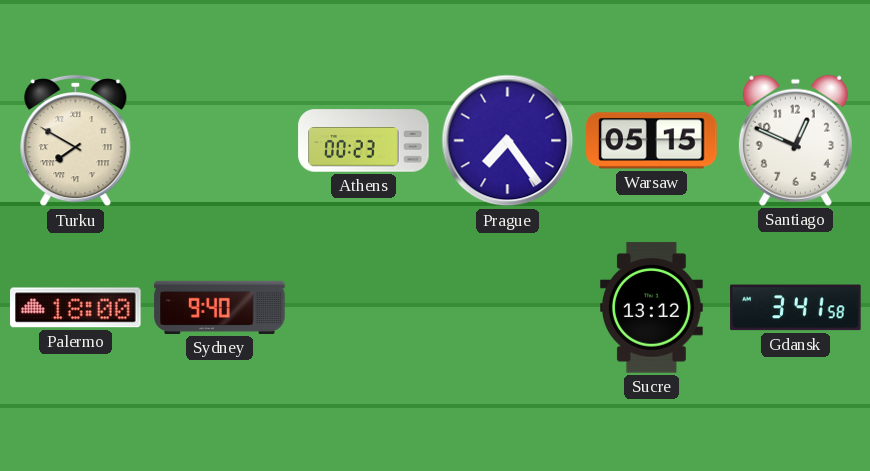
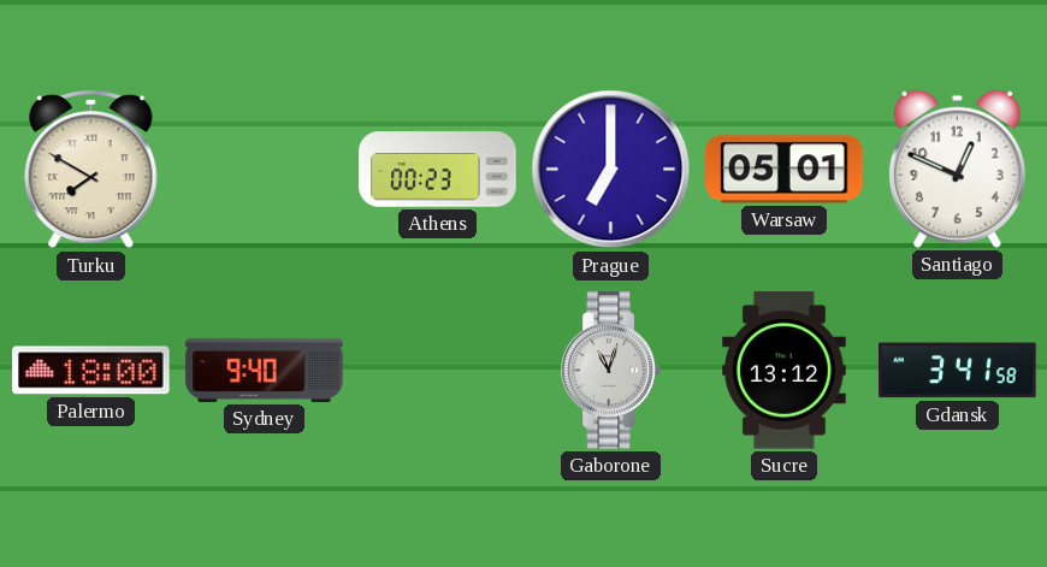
Prague: 7:24 -> 7:00
Warsaw: 05:15 -> 05:01
Gaborone: none -> 11:03
